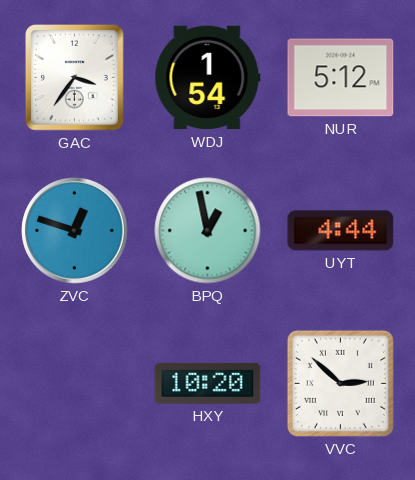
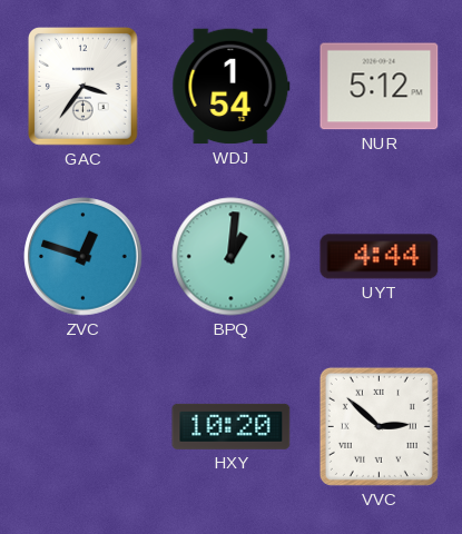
BPQ: 12:58 -> 1:01
